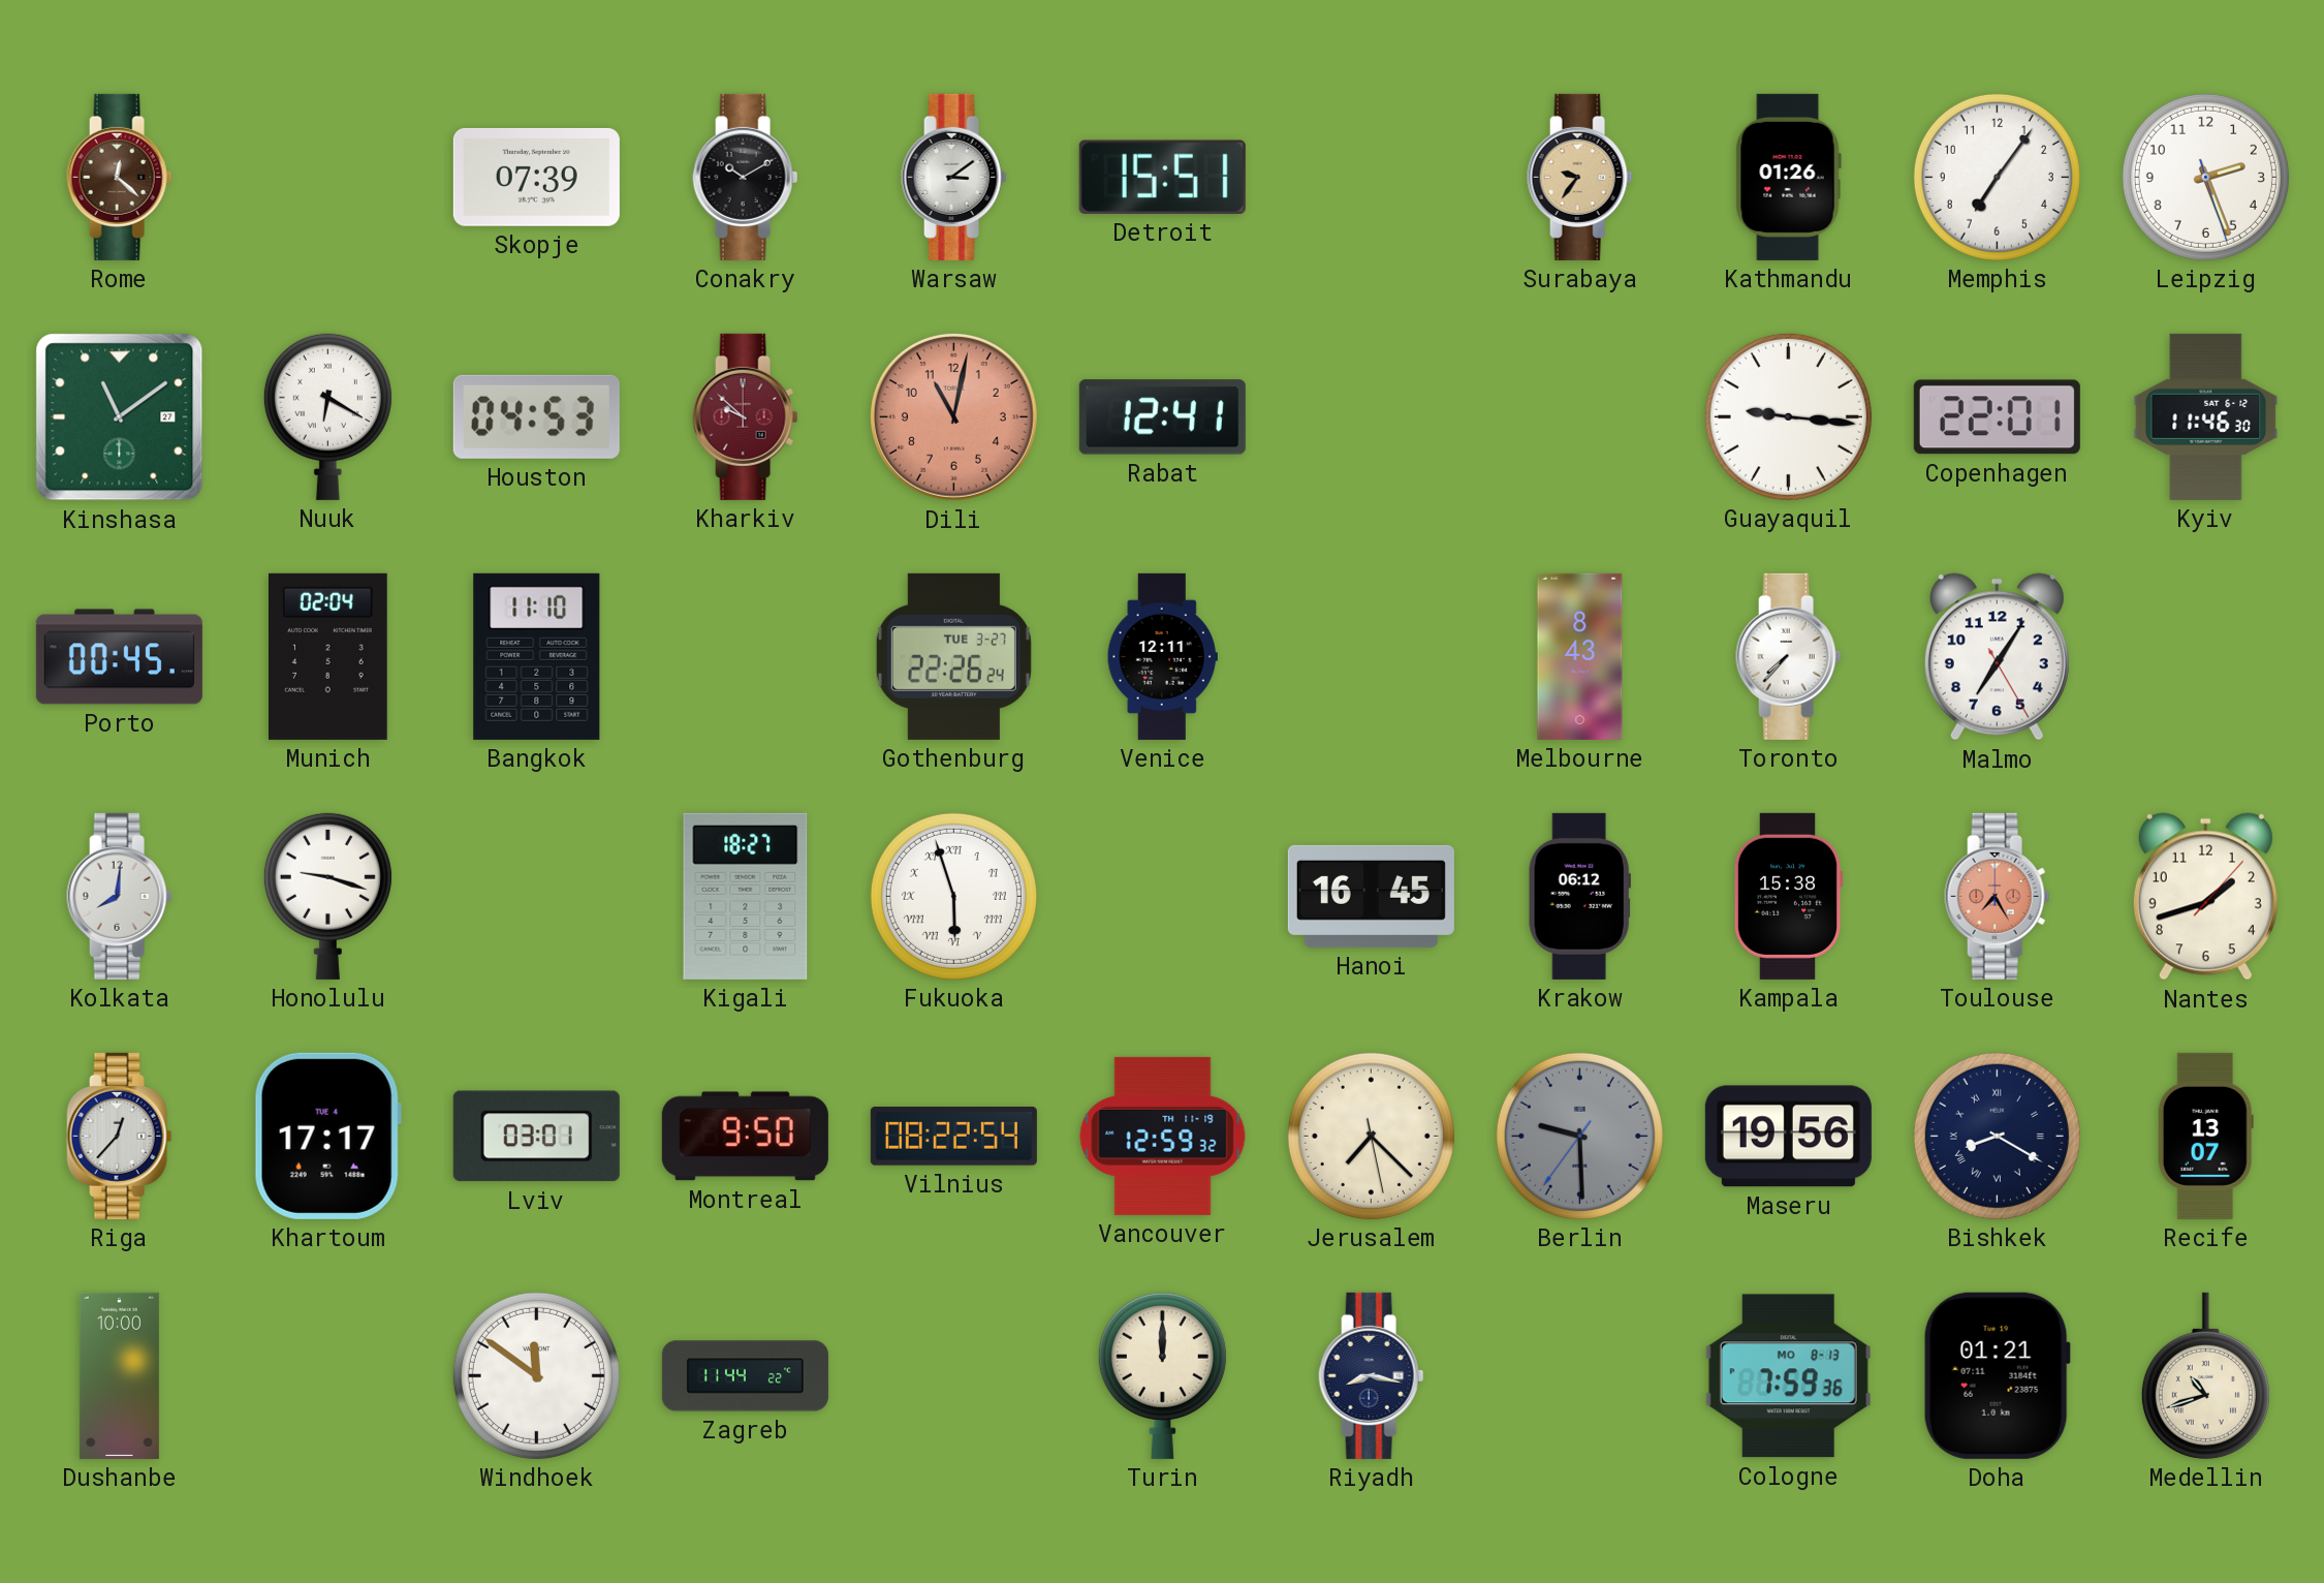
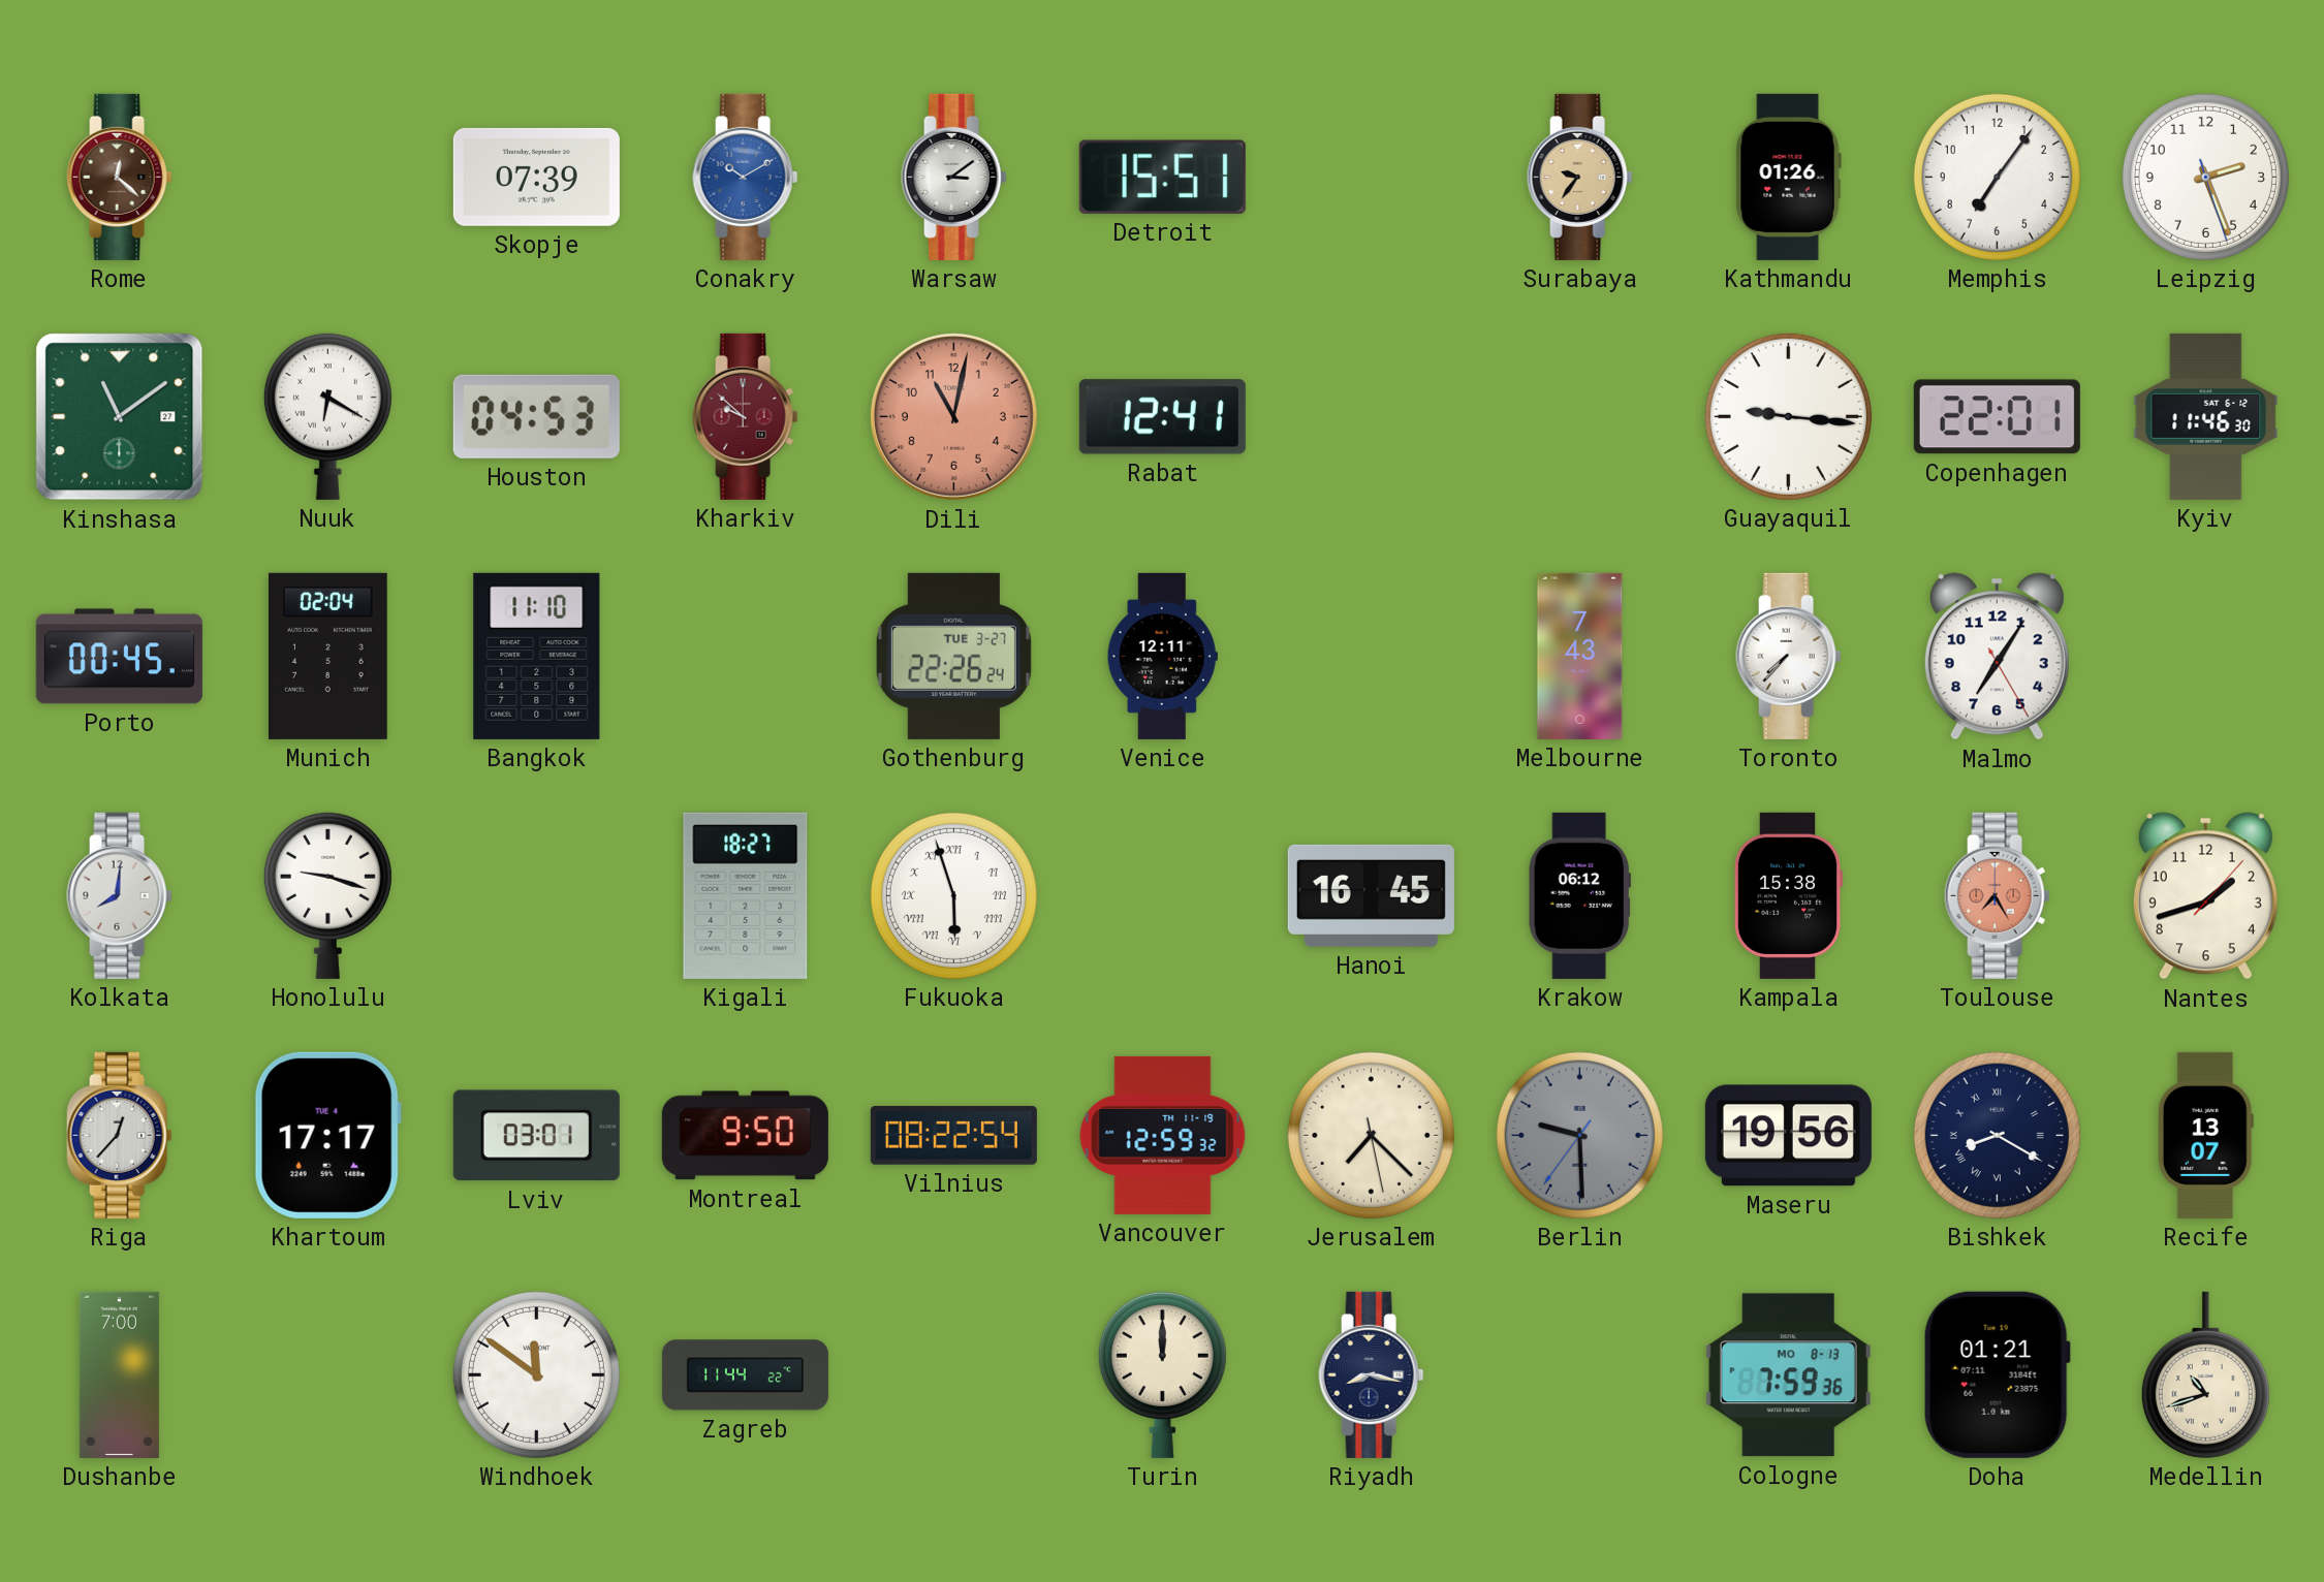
Conakry dial: black -> blue
Melbourne: 8:43 -> 7:43
Dushanbe: 10:00 -> 7:00
